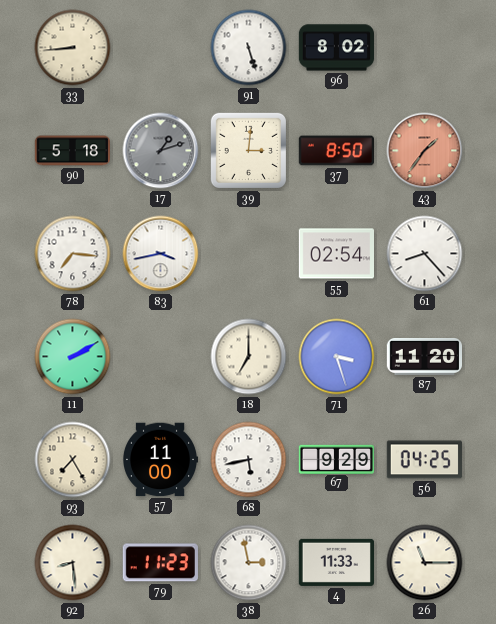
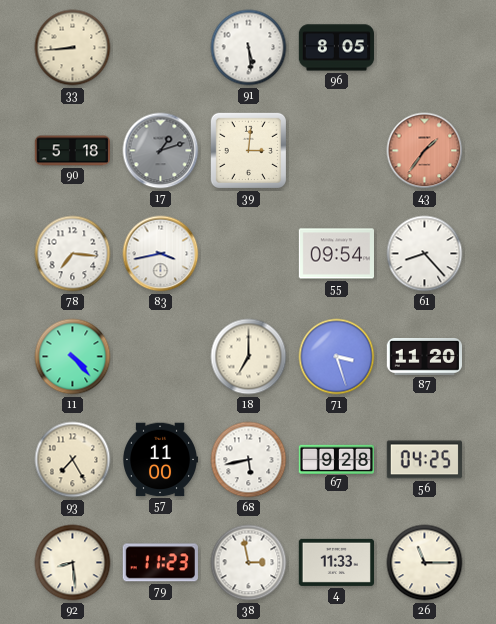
91: 5:27 -> 5:29
96: 8:02 -> 8:05
37: 8:50 -> none
55: 02:54 -> 09:54
11: 2:10 -> 4:23
67: 9:29 -> 9:28
